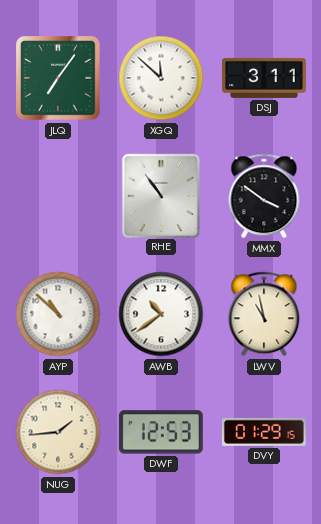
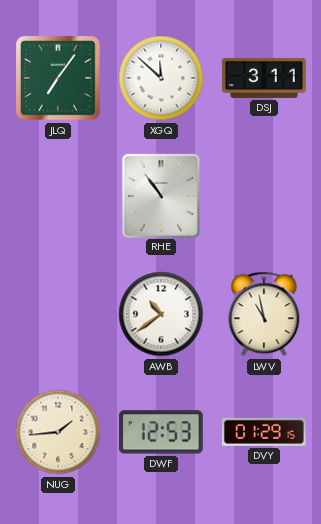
MMX: 3:51 -> none
AYP: 10:52 -> none
